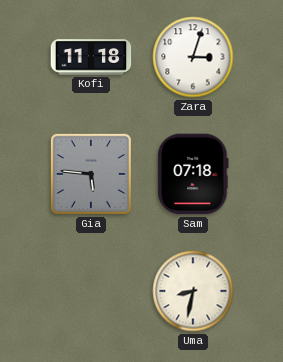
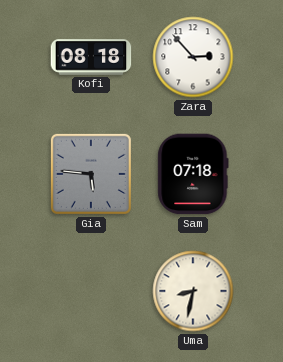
Kofi: 11:18 -> 08:18
Zara: 3:03 -> 2:53
